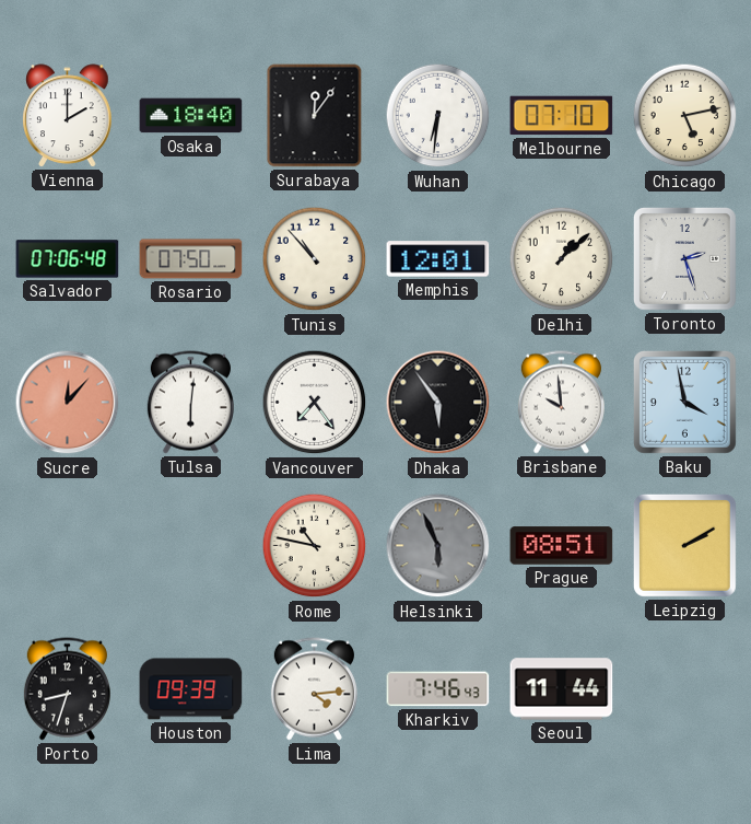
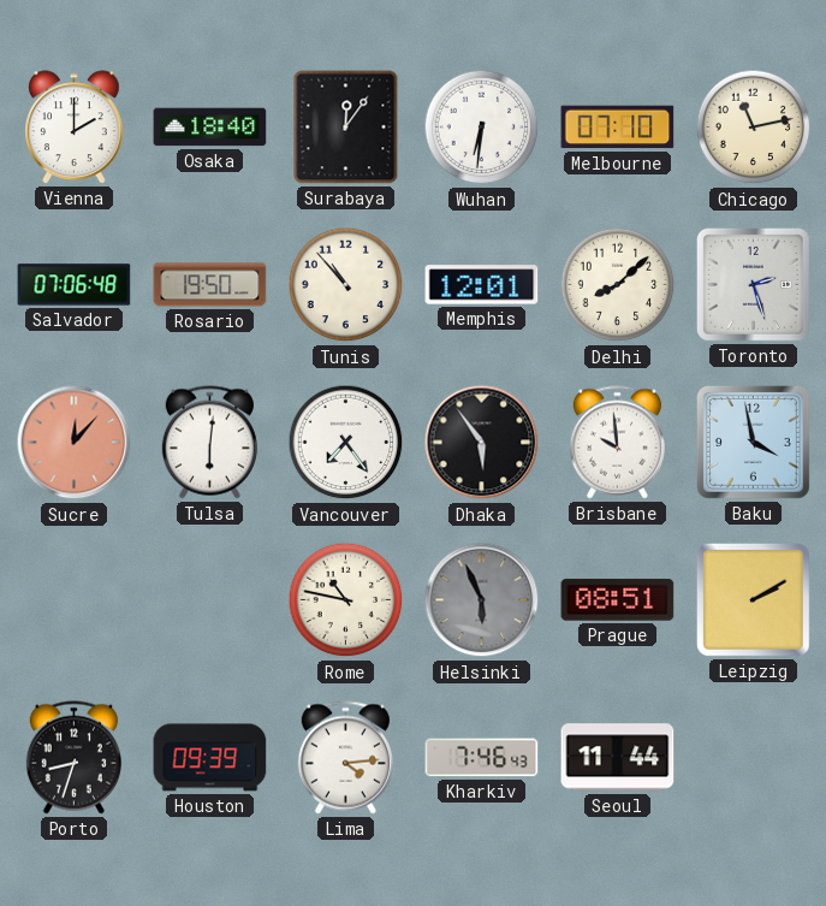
Chicago: 5:13 -> 11:13
Rosario: 07:50 -> 19:50
Delhi: 1:08 -> 8:08
